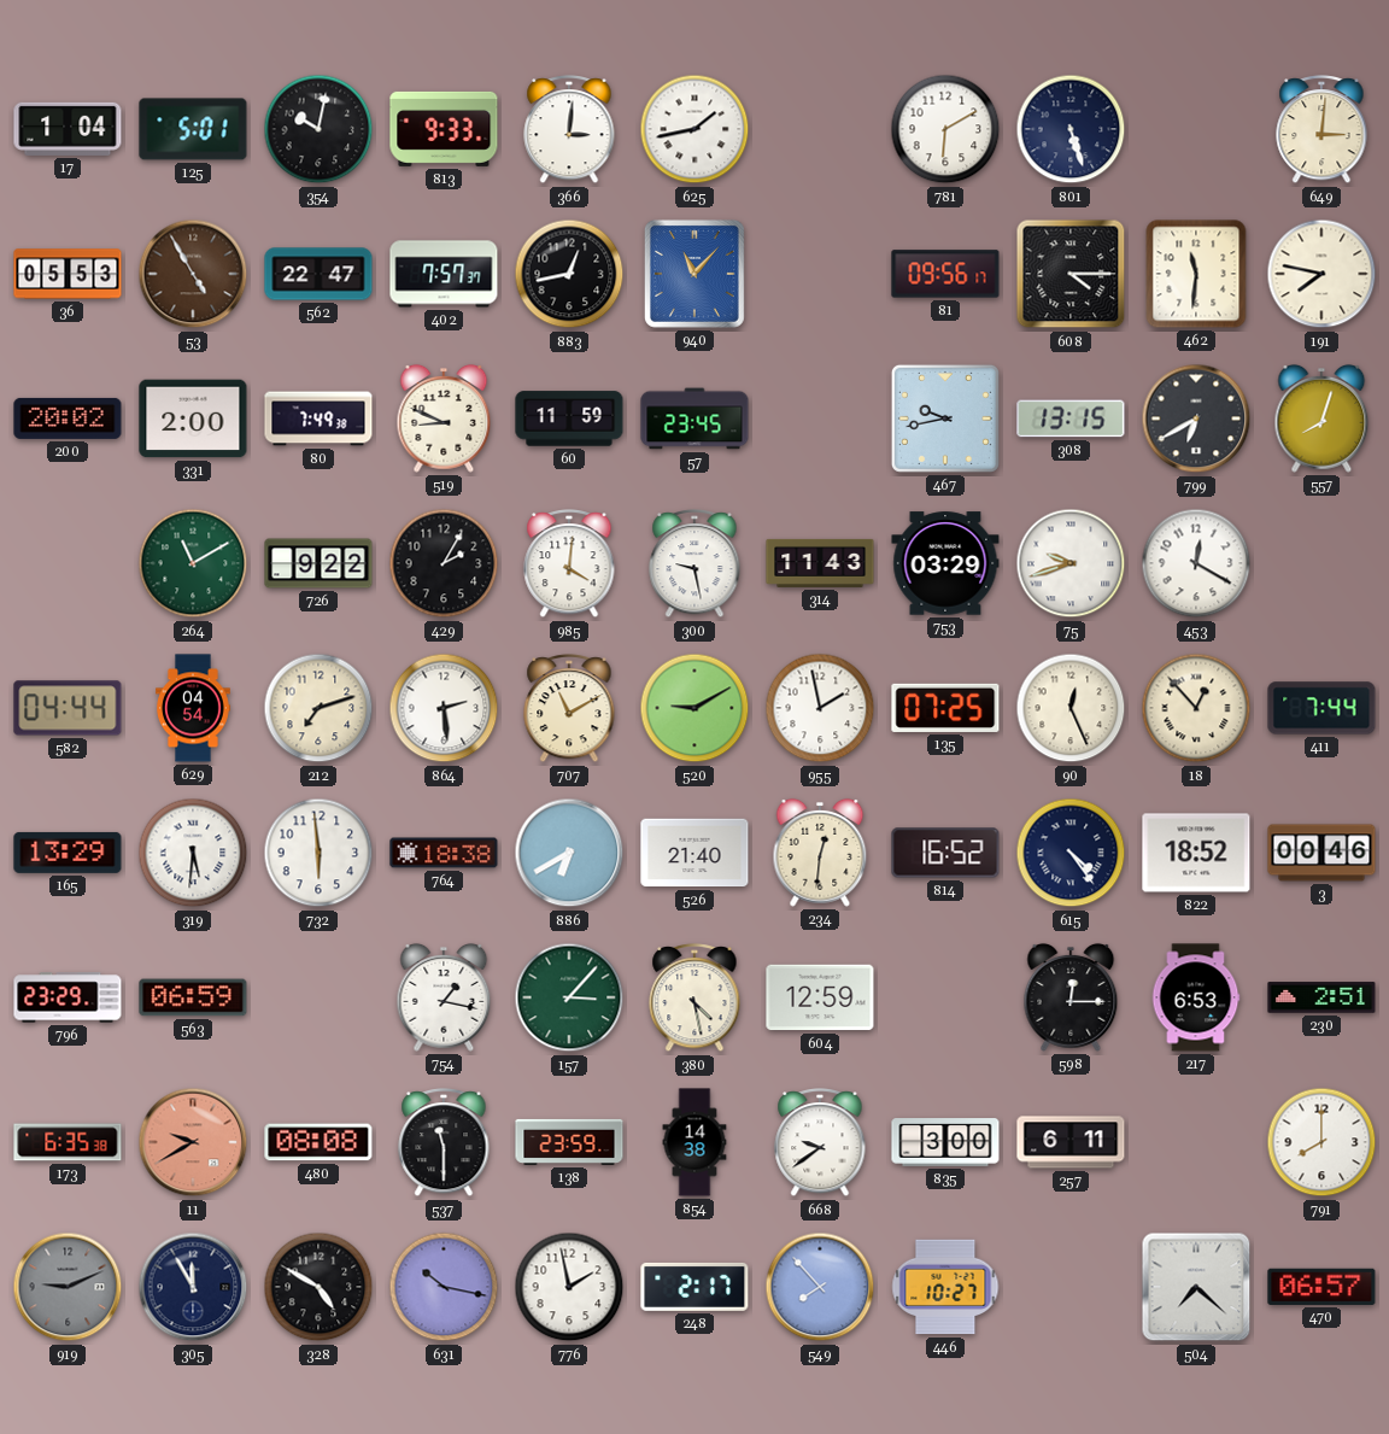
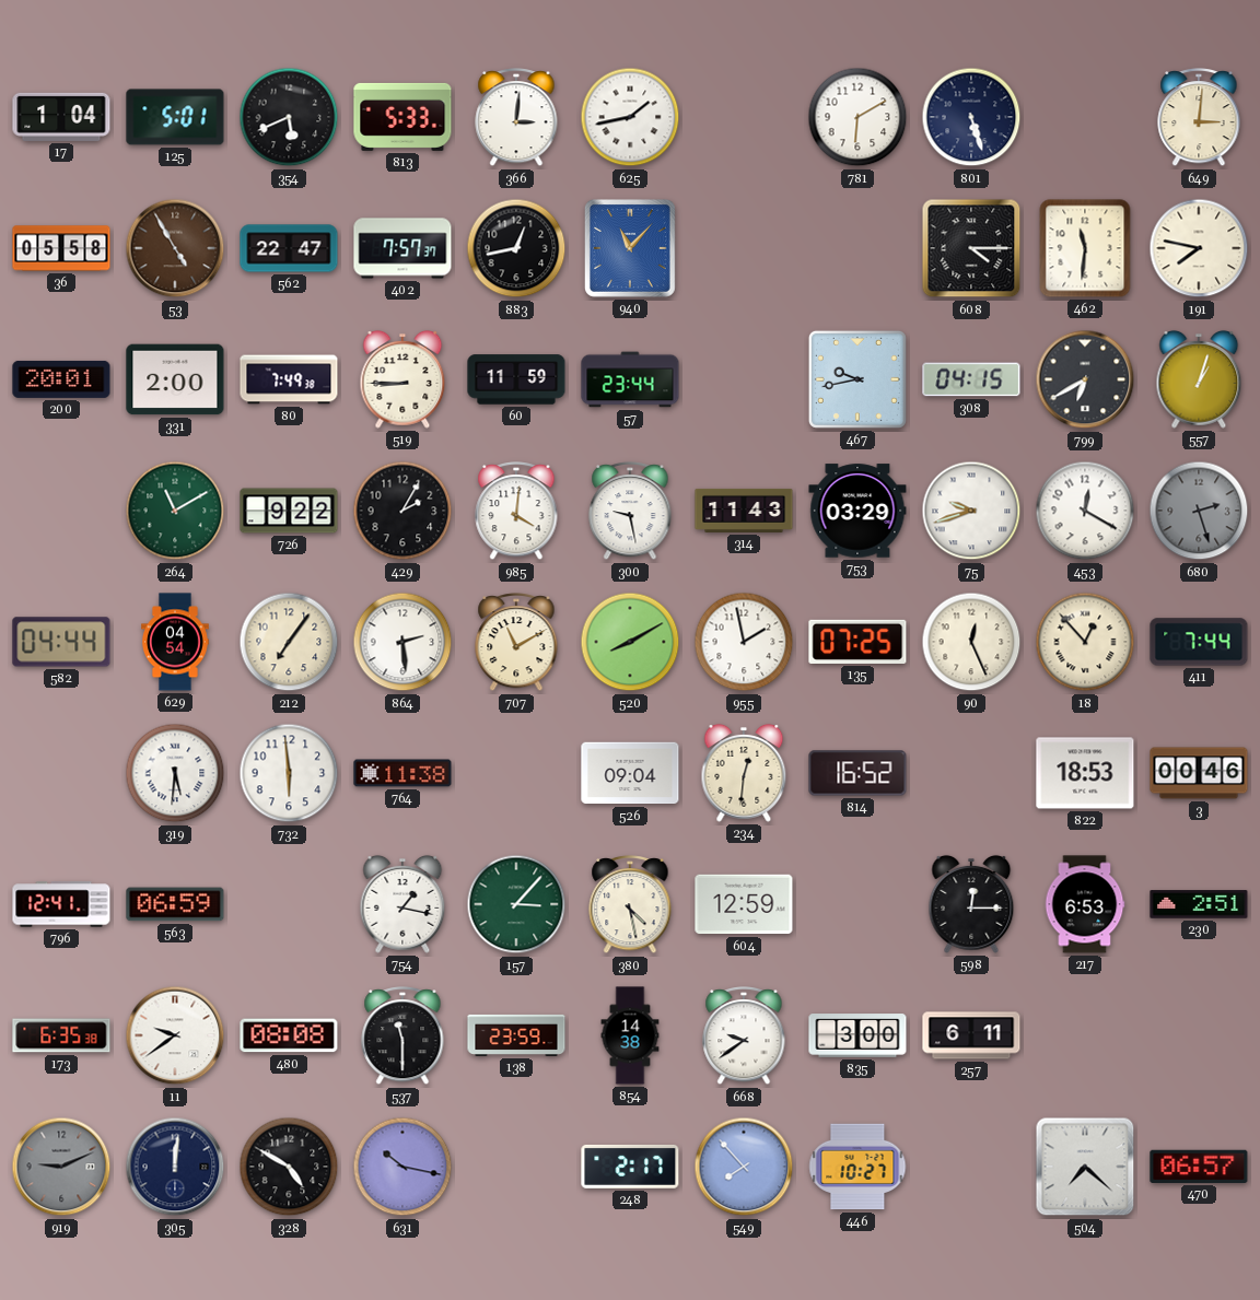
354: 10:02 -> 5:41
813: 9:33 -> 5:33
36: 05:53 -> 05:58
81: 09:56 -> none
200: 20:02 -> 20:01
519: 8:49 -> 8:45
57: 23:45 -> 23:44
308: 13:15 -> 04:15
557: 8:03 -> 1:03
680: none -> 2:27
212: 7:12 -> 7:06
520: 9:10 -> 8:10
165: 13:29 -> none
764: 18:38 -> 11:38
886: 6:40 -> none
526: 21:40 -> 09:04
615: 4:24 -> none
822: 18:52 -> 18:53
796: 23:29 -> 12:41
11: 9:40 -> 9:39
11 dial: salmon -> white
791: 8:00 -> none
305: 11:55 -> 12:01
776: 1:58 -> none
